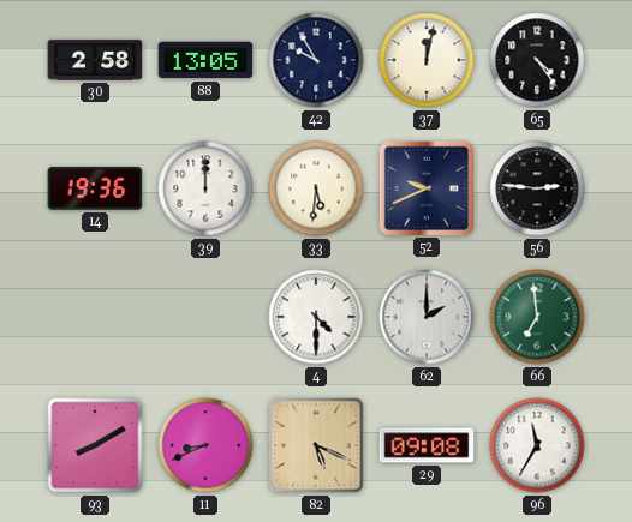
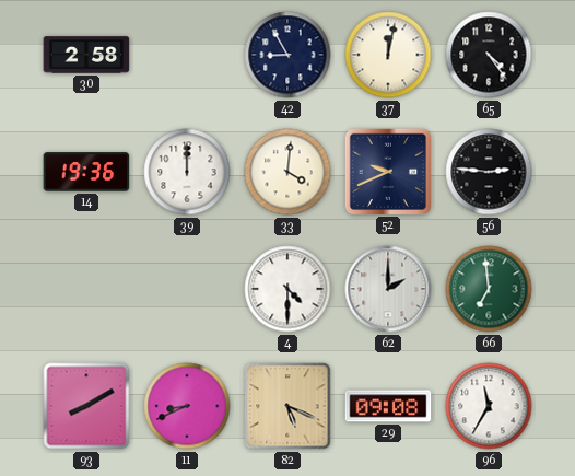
88: 13:05 -> none
42: 9:55 -> 8:55
33: 5:31 -> 4:01
